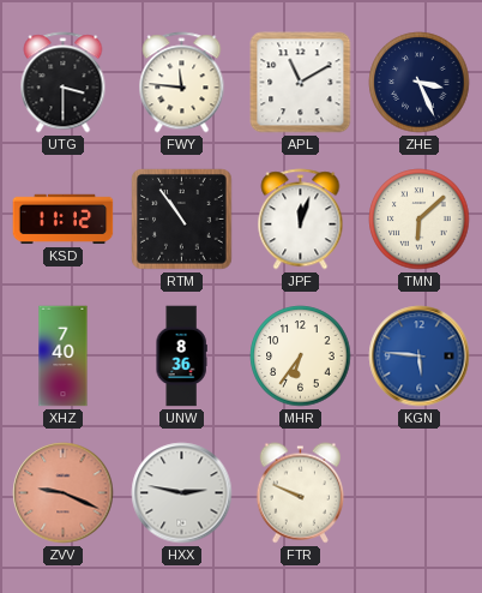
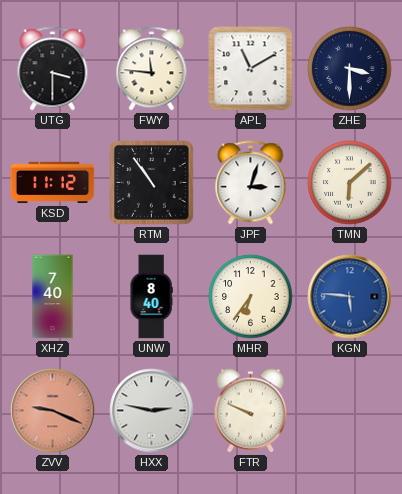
ZHE: 3:26 -> 3:30
JPF: 12:03 -> 3:03
UNW: 8:36 -> 8:40
